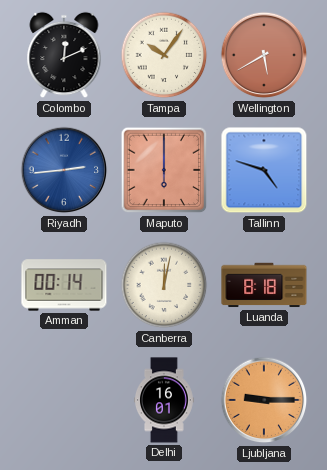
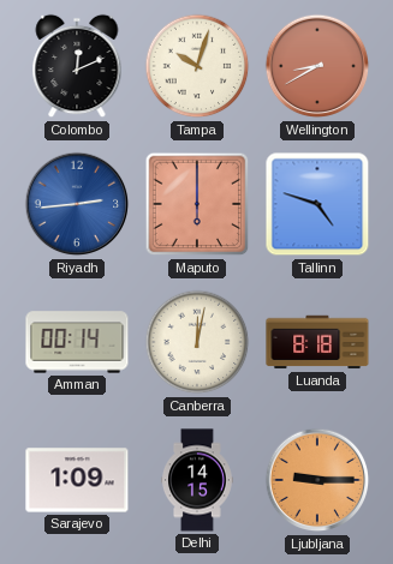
Tampa: 10:06 -> 10:03
Wellington: 5:40 -> 8:40
Sarajevo: none -> 1:09
Delhi: 16:01 -> 14:15
